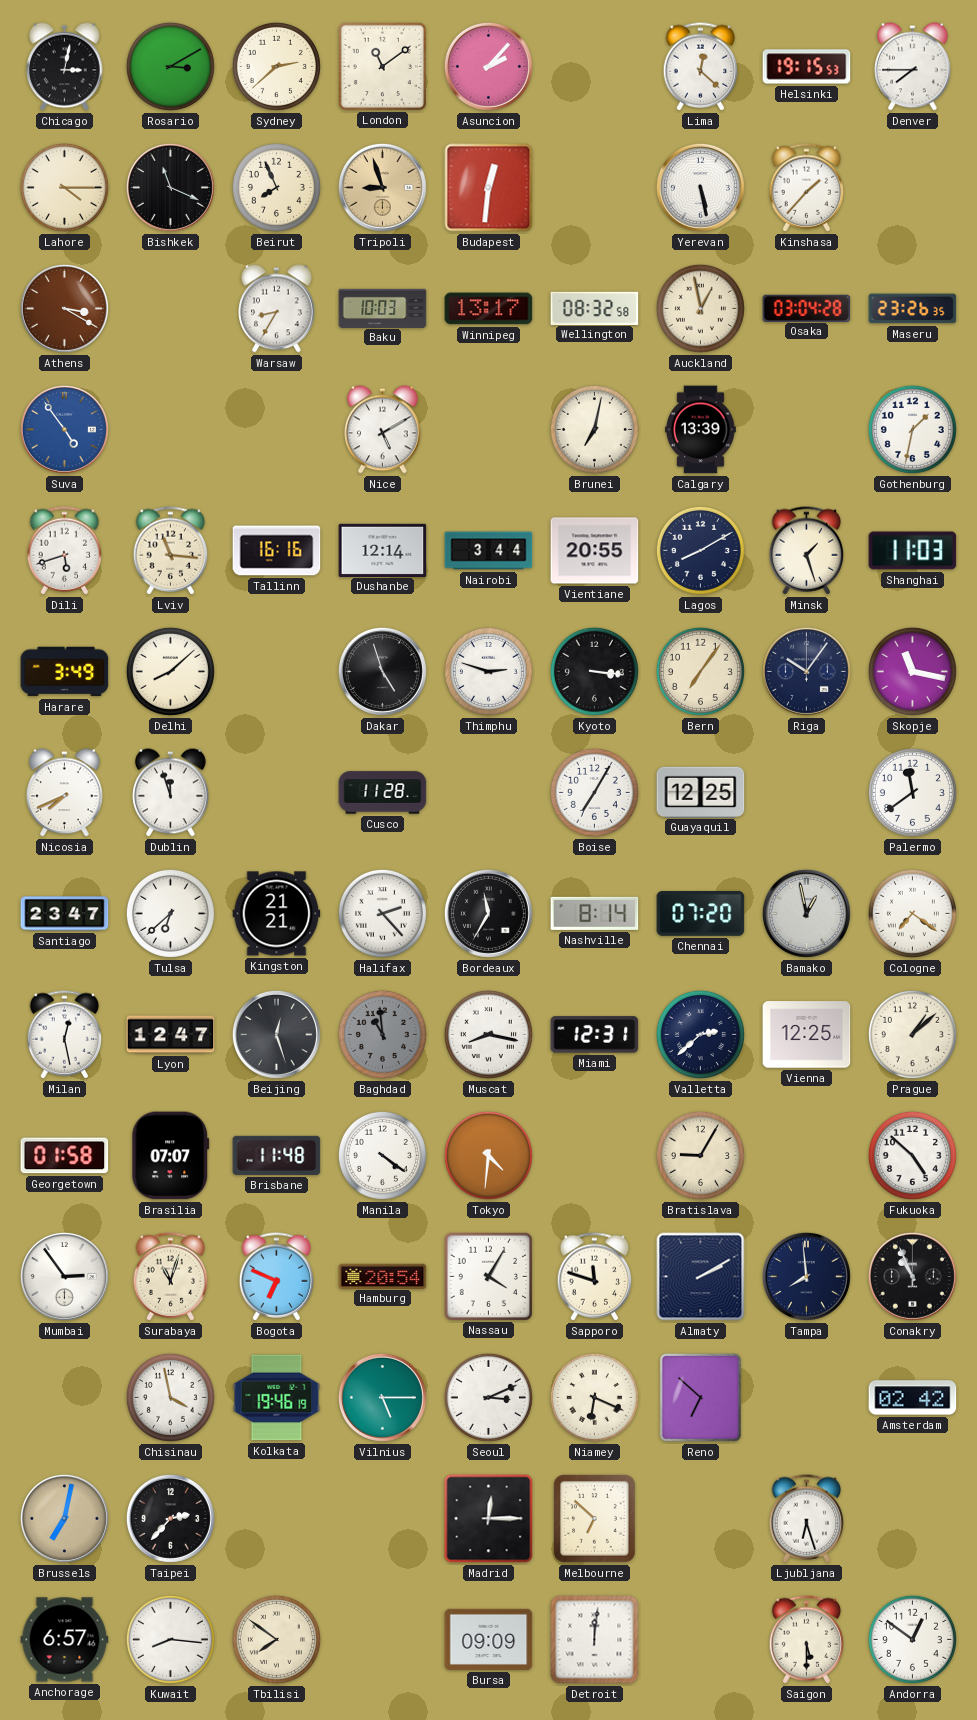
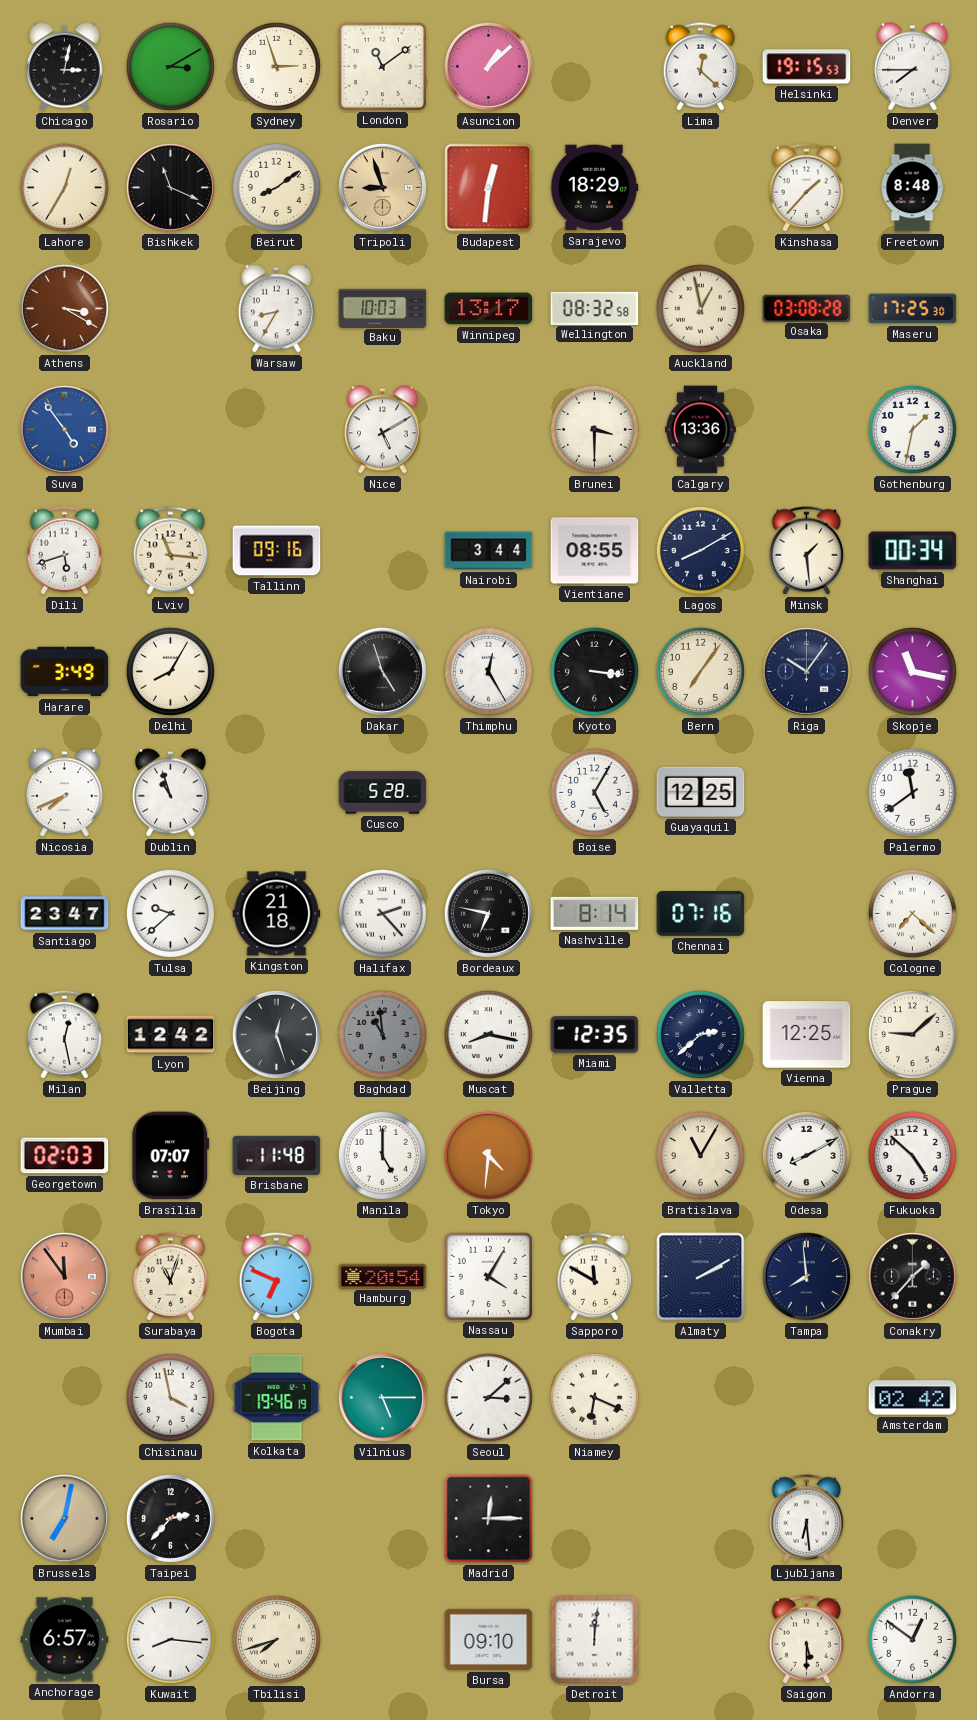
Sydney: 2:38 -> 2:57
Asuncion: 2:07 -> 1:08
Lahore: 4:15 -> 12:35
Beirut: 7:56 -> 8:09
Sarajevo: none -> 18:29
Yerevan: 5:28 -> none
Freetown: none -> 8:48
Osaka: 03:04 -> 03:08
Maseru: 23:26 -> 17:25
Brunei: 7:02 -> 3:30
Calgary: 13:39 -> 13:36
Tallinn: 16:16 -> 09:16
Dushanbe: 12:14 -> none
Vientiane: 20:55 -> 08:55
Minsk: 1:27 -> 1:29
Shanghai: 11:03 -> 00:34
Delhi: 8:08 -> 8:05
Thimphu: 2:48 -> 12:25
Dublin: 11:57 -> 10:57
Cusco: 11:28 -> 5:28
Boise: 7:05 -> 5:05
Tulsa: 6:38 -> 9:38
Kingston: 21:21 -> 21:18
Bordeaux: 11:35 -> 6:47
Chennai: 07:20 -> 07:16
Bamako: 12:58 -> none
Cologne: 7:21 -> 7:22
Lyon: 12:47 -> 12:42
Miami: 12:31 -> 12:35
Prague: 1:08 -> 9:08
Georgetown: 01:58 -> 02:03
Manila: 4:21 -> 5:00
Bratislava: 9:05 -> 11:05
Odesa: none -> 8:10
Mumbai: 2:54 -> 11:54
Mumbai dial: white -> salmon
Sapporo: 11:48 -> 11:50
Conakry: 10:56 -> 1:37
Seoul: 3:11 -> 3:08
Reno: 6:52 -> none
Melbourne: 6:52 -> none
Ljubljana: 6:27 -> 6:29
Tbilisi: 7:51 -> 7:42
Bursa: 09:09 -> 09:10
